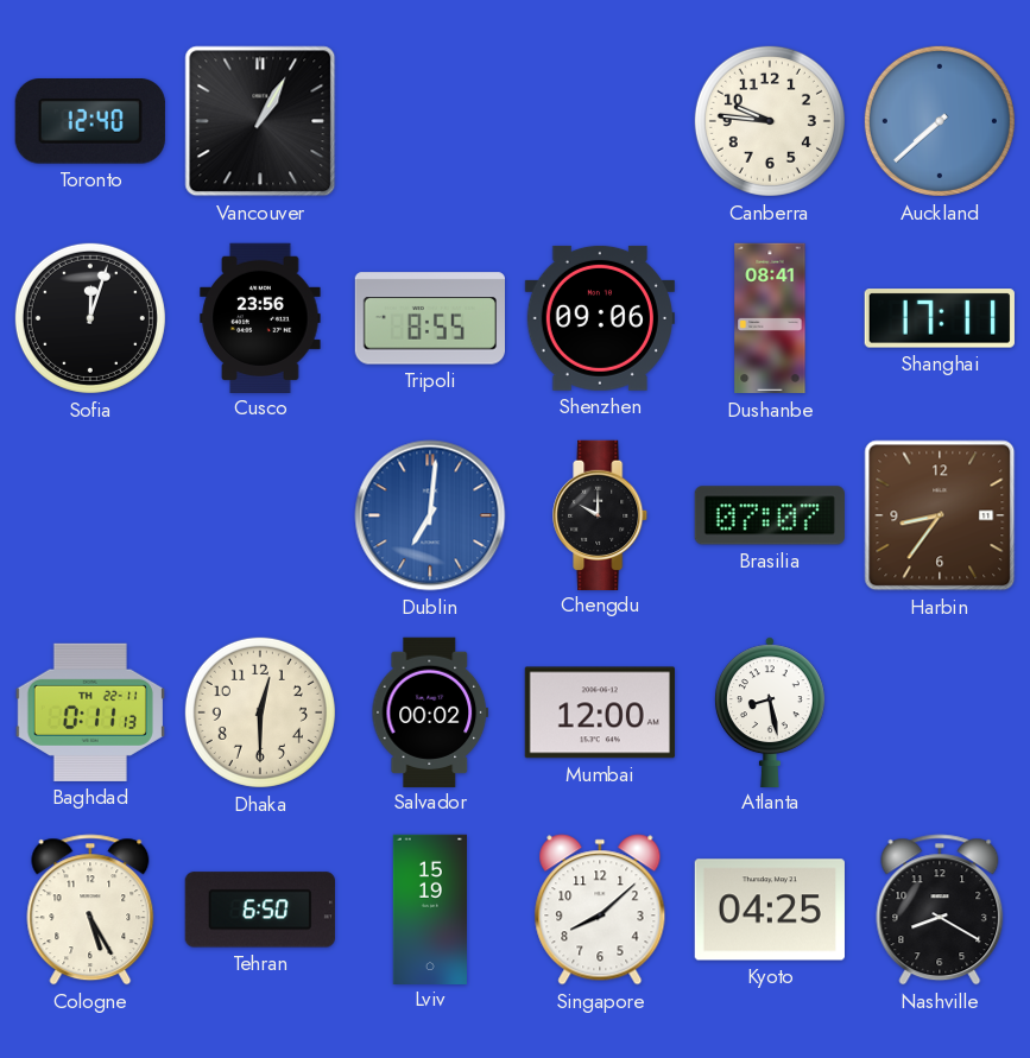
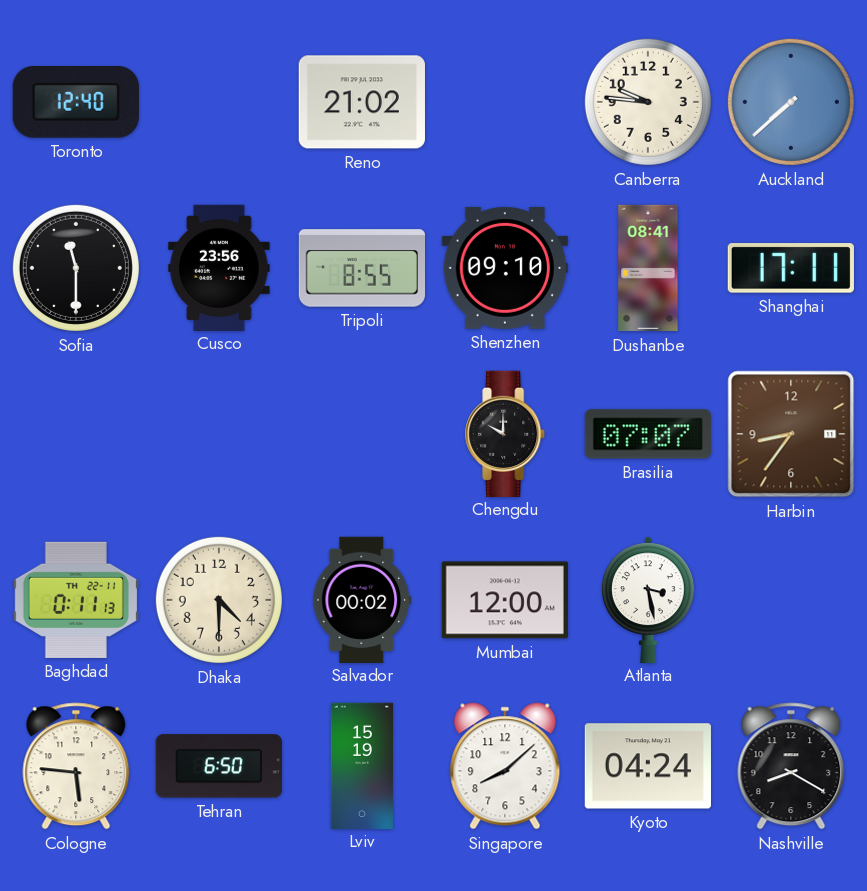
Vancouver: 1:05 -> none
Reno: none -> 21:02
Sofia: 12:03 -> 11:30
Shenzhen: 09:06 -> 09:10
Dublin: 7:01 -> none
Dhaka: 12:30 -> 4:30
Atlanta: 8:28 -> 3:28
Cologne: 5:25 -> 5:46
Kyoto: 04:25 -> 04:24
